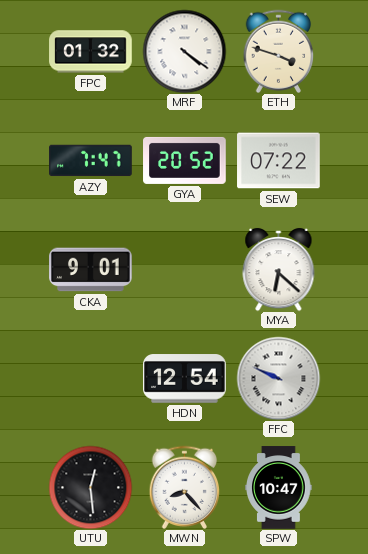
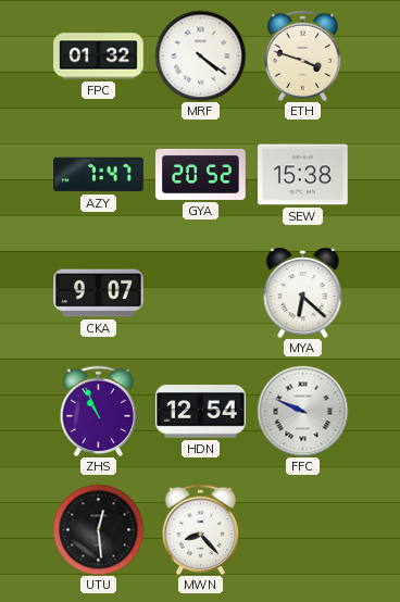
SEW: 07:22 -> 15:38
CKA: 9:01 -> 9:07
ZHS: none -> 10:56
SPW: 10:47 -> none
